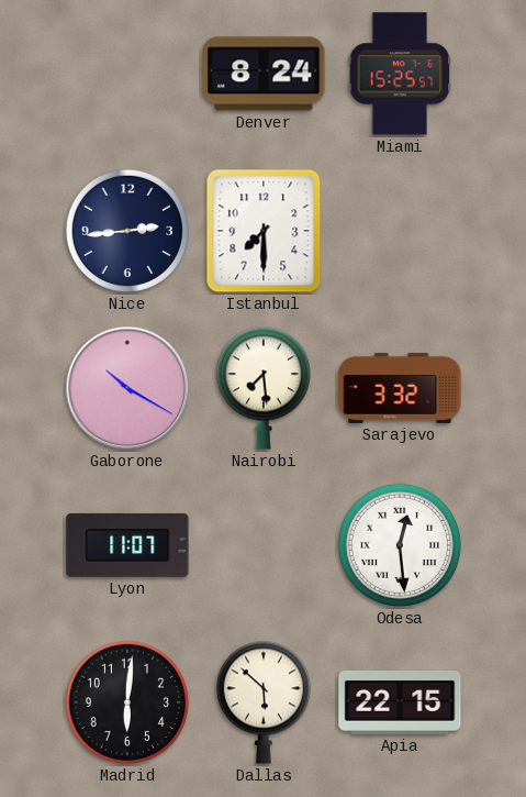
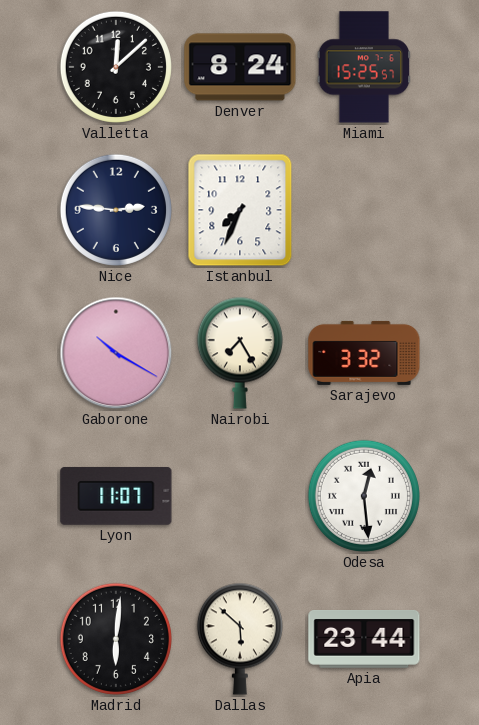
Valletta: none -> 12:08
Nice: 2:44 -> 2:46
Istanbul: 7:30 -> 7:34
Nairobi: 7:29 -> 7:25
Apia: 22:15 -> 23:44
